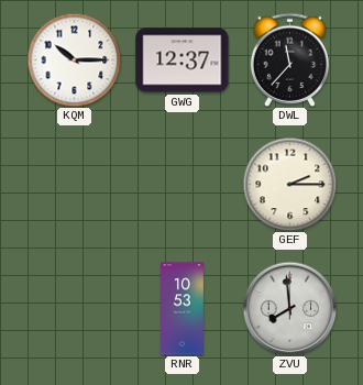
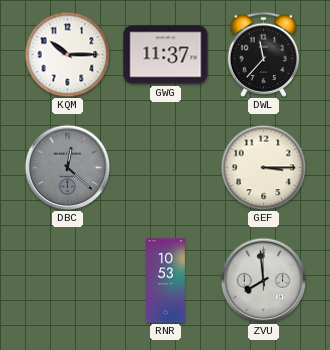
GWG: 12:37 -> 11:37
DBC: none -> 12:22
GEF: 2:15 -> 3:15
